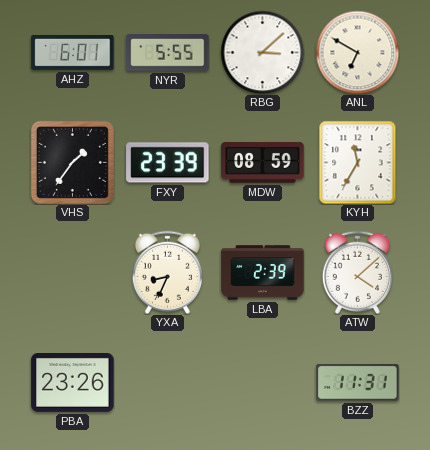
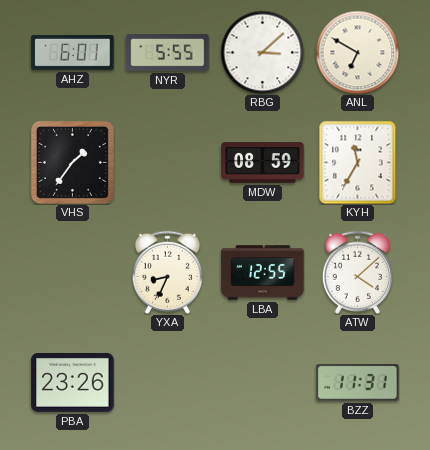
FXY: 23:39 -> none
LBA: 2:39 -> 12:55
